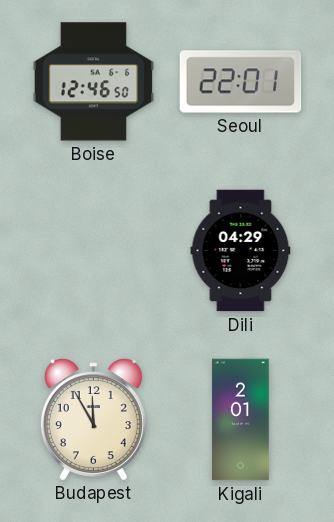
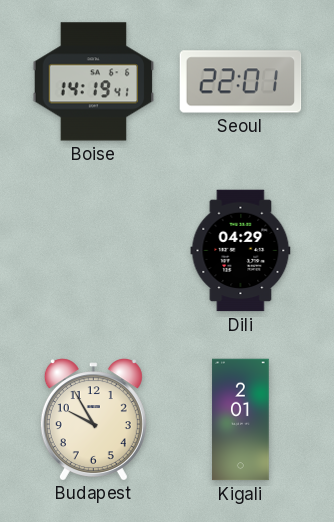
Boise: 12:46 -> 14:19
Budapest: 11:55 -> 9:55
